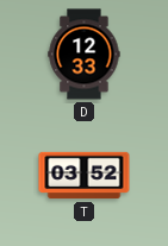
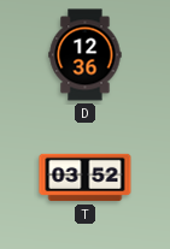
D: 12:33 -> 12:36
